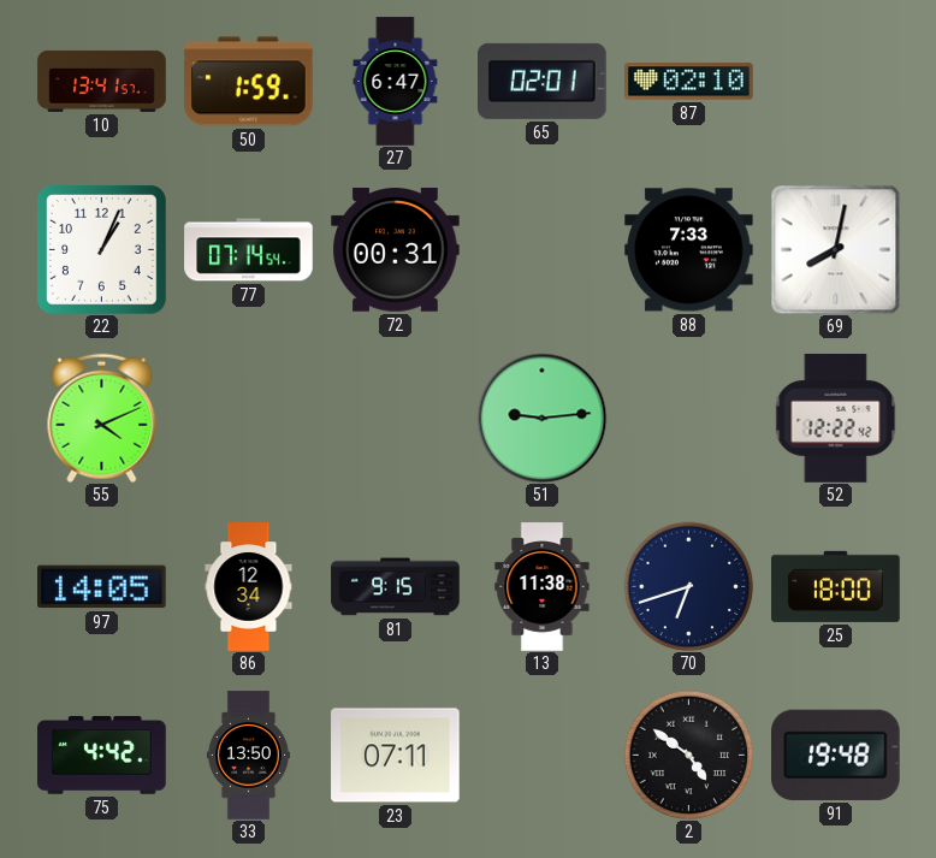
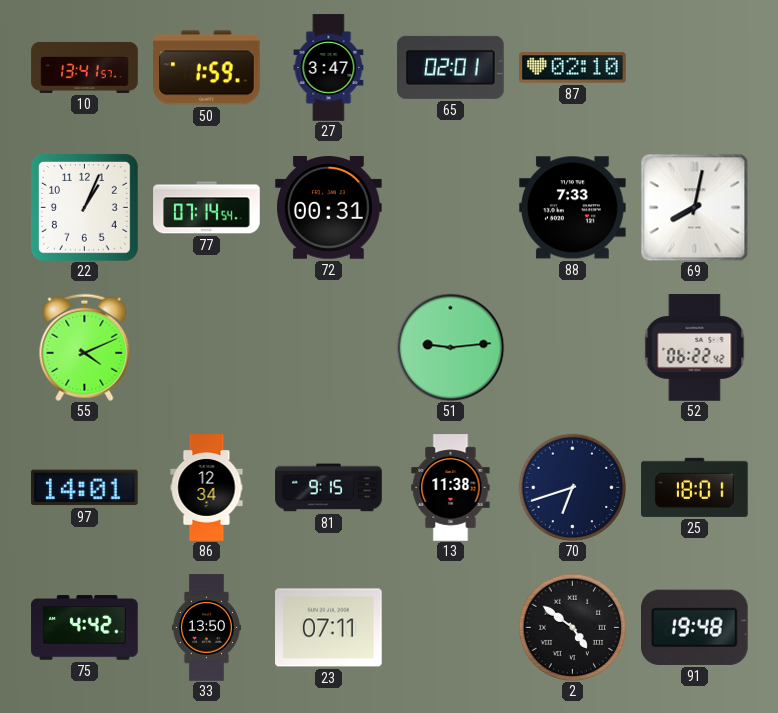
27: 6:47 -> 3:47
52: 12:22 -> 06:22
97: 14:05 -> 14:01
25: 18:00 -> 18:01
